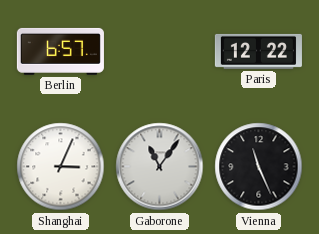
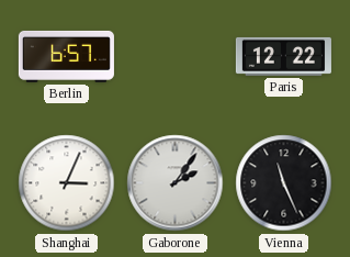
Gaborone: 11:06 -> 2:06
